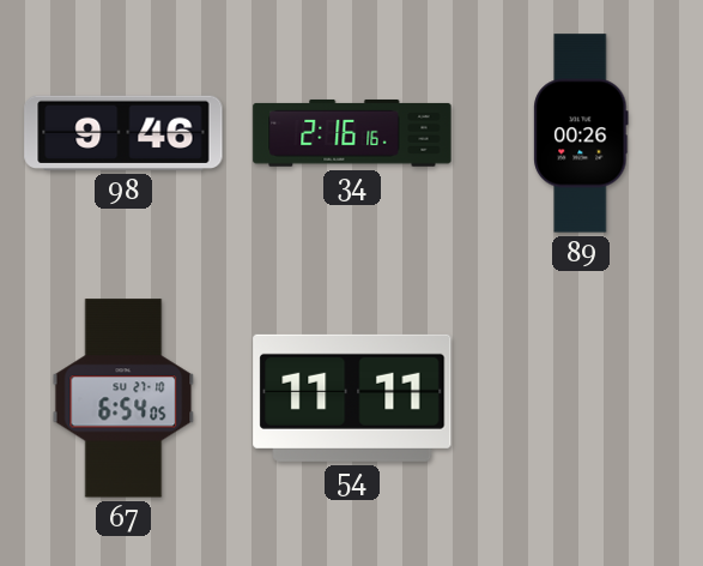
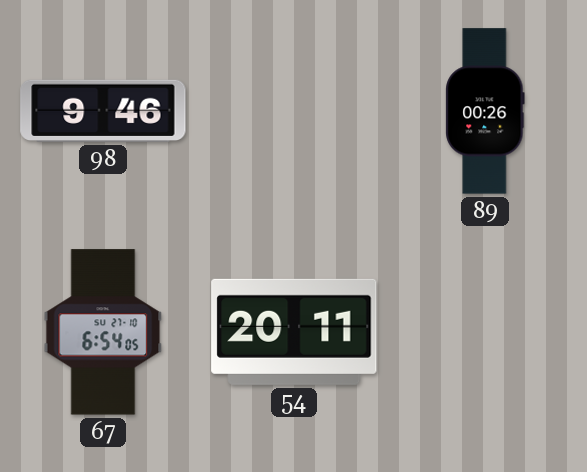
34: 2:16 -> none
54: 11:11 -> 20:11
